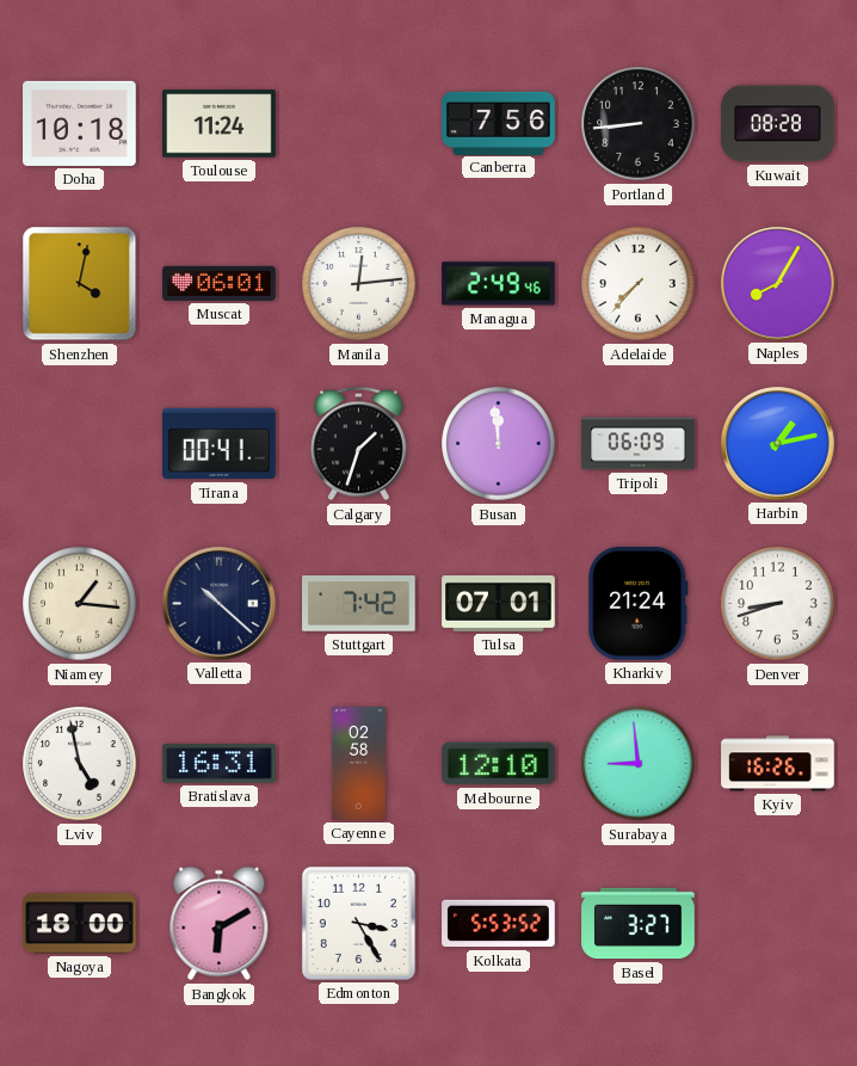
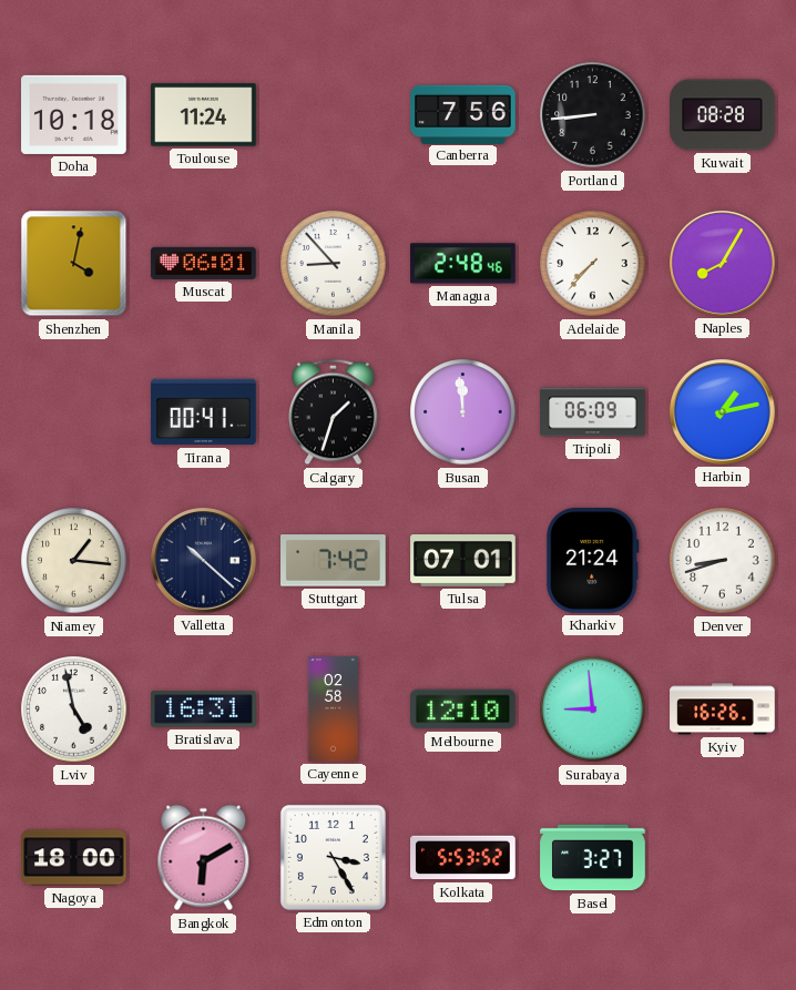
Manila: 12:14 -> 8:53
Managua: 2:49 -> 2:48
